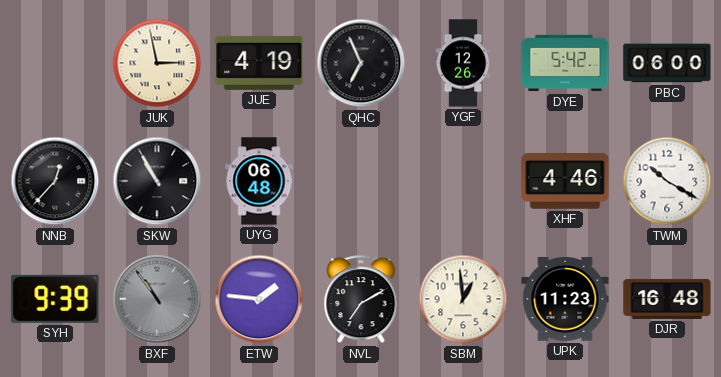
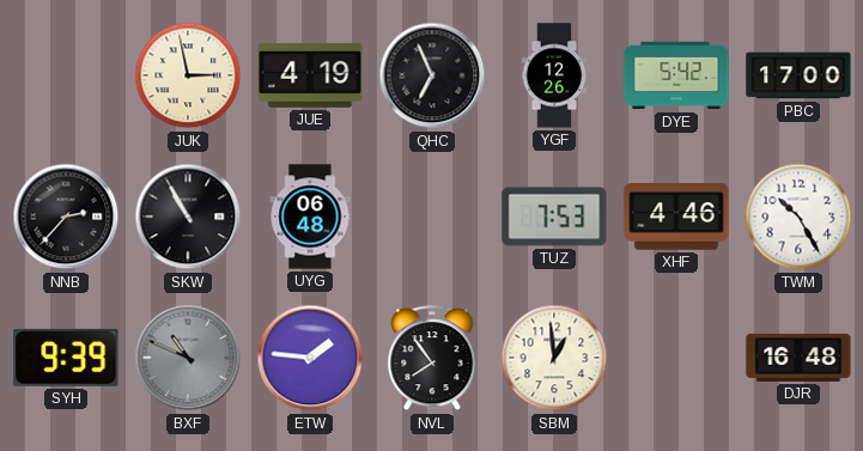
PBC: 06:00 -> 17:00
NNB: 12:37 -> 2:37
TUZ: none -> 7:53
TWM: 10:20 -> 10:25
BXF: 10:54 -> 10:49
NVL: 7:10 -> 7:54
UPK: 11:23 -> none
